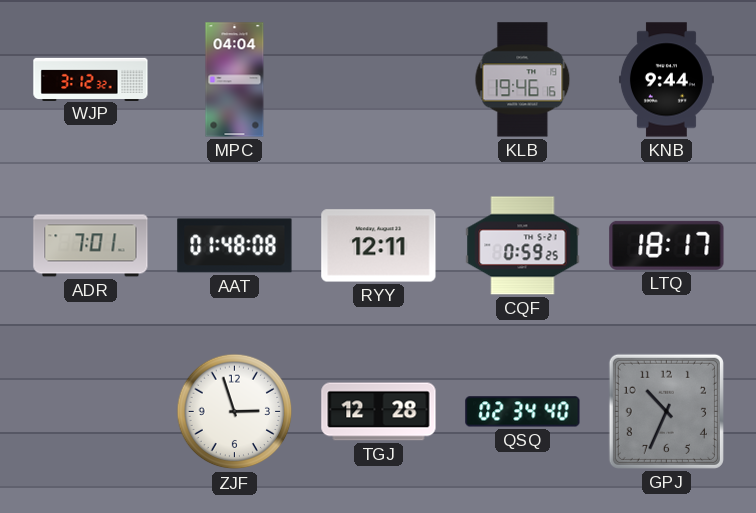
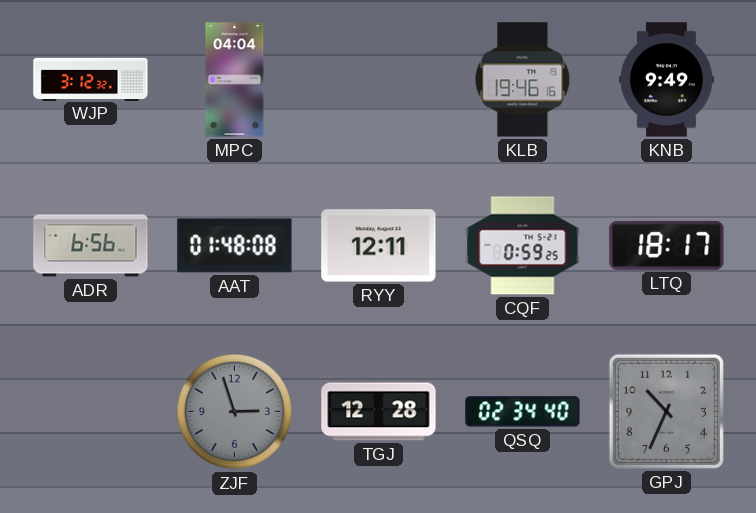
KNB: 9:44 -> 9:49
ADR: 7:01 -> 6:56
ZJF dial: white -> grey
